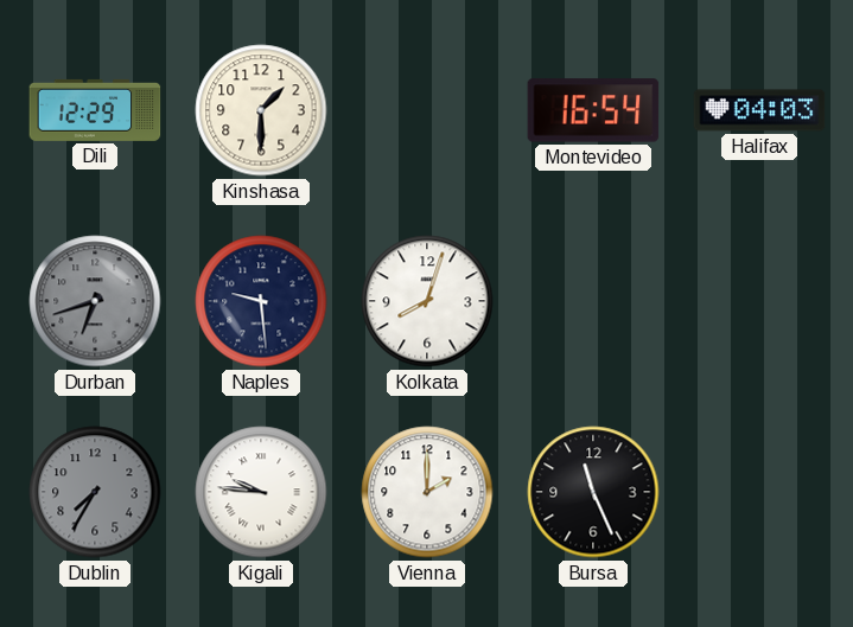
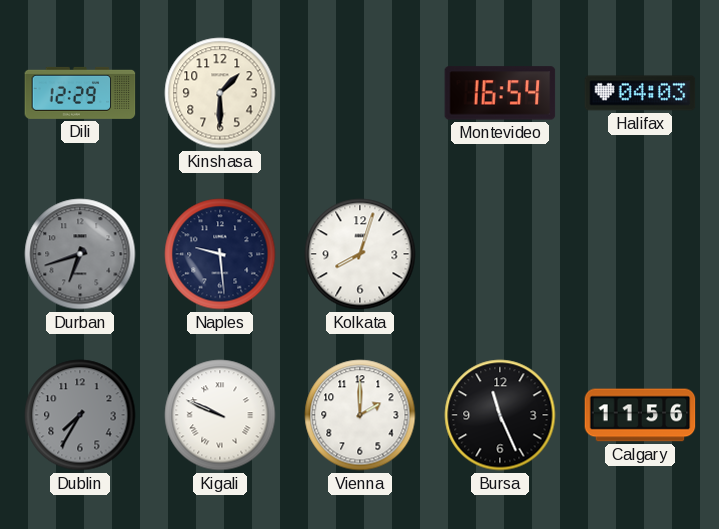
Kigali: 9:46 -> 9:49
Calgary: none -> 11:56
